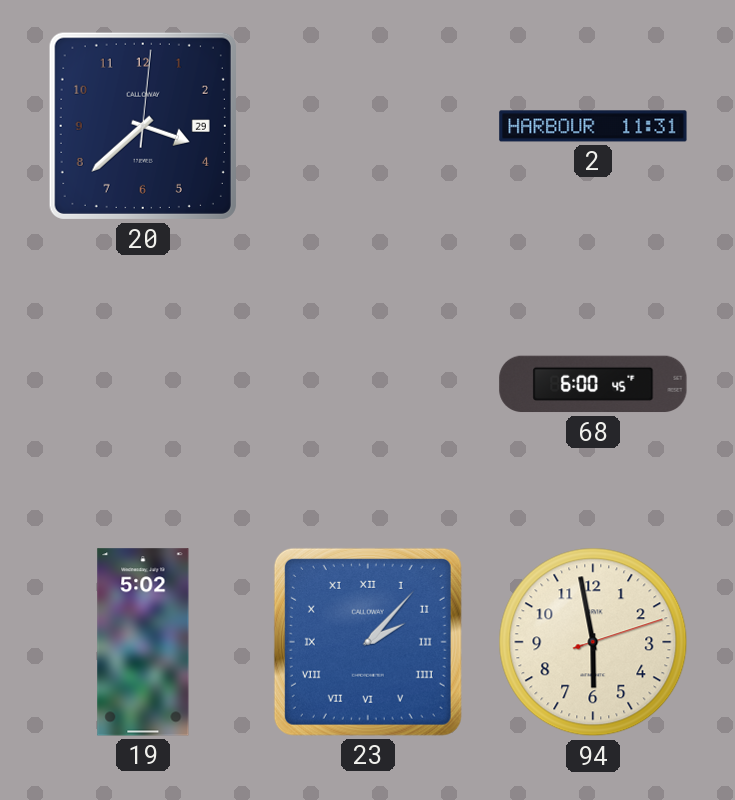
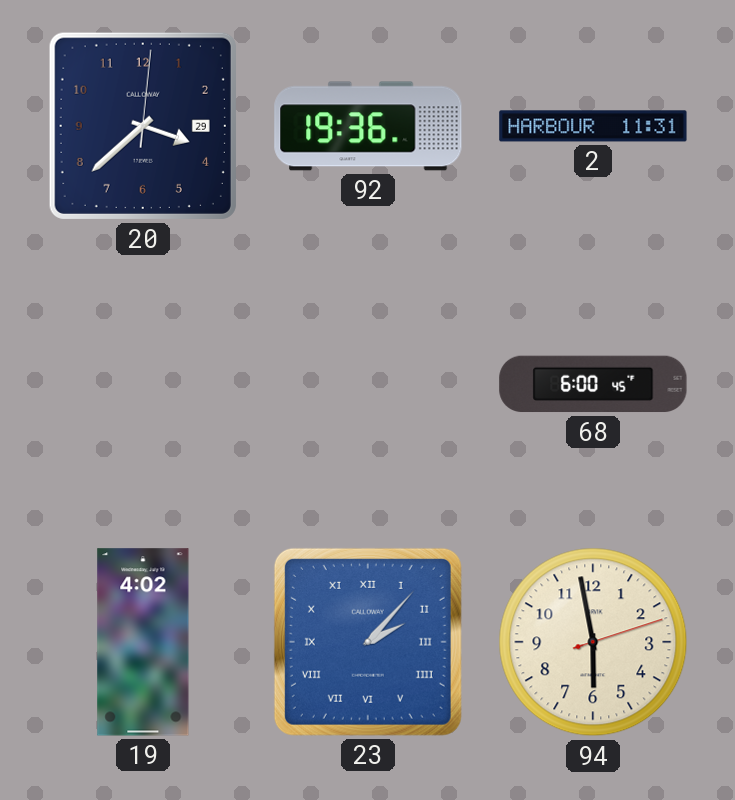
92: none -> 19:36
19: 5:02 -> 4:02
